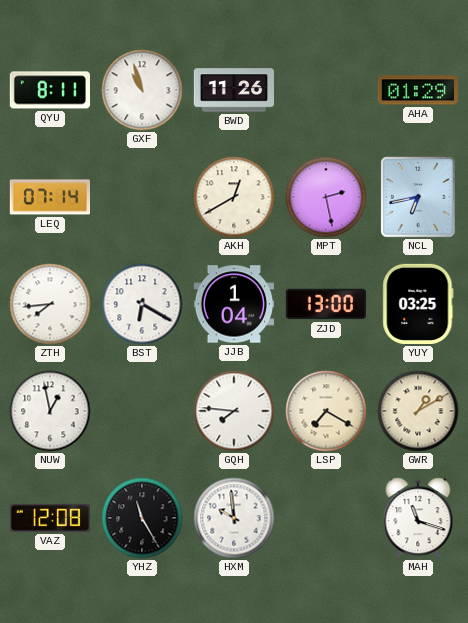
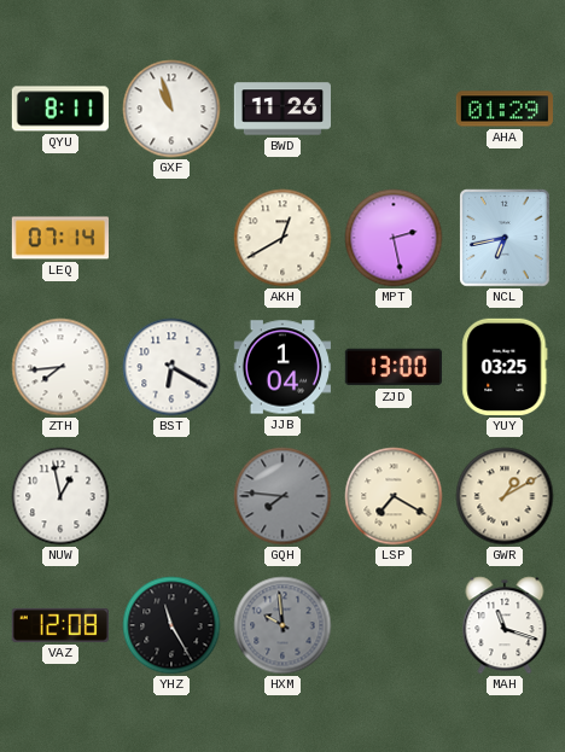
GQH dial: white -> grey
HXM dial: white -> grey
